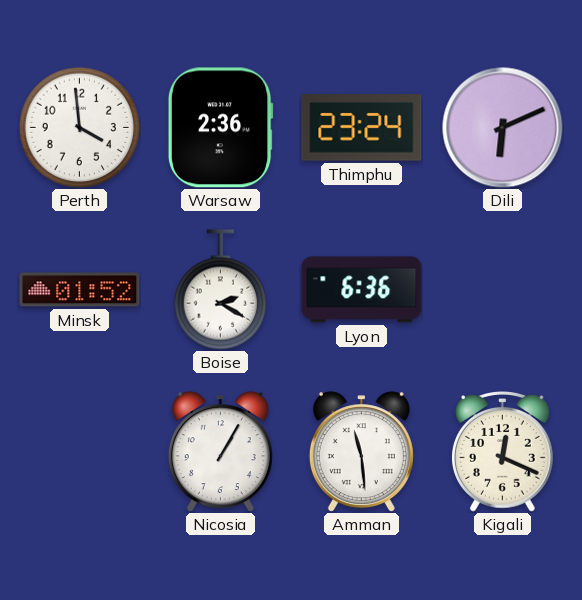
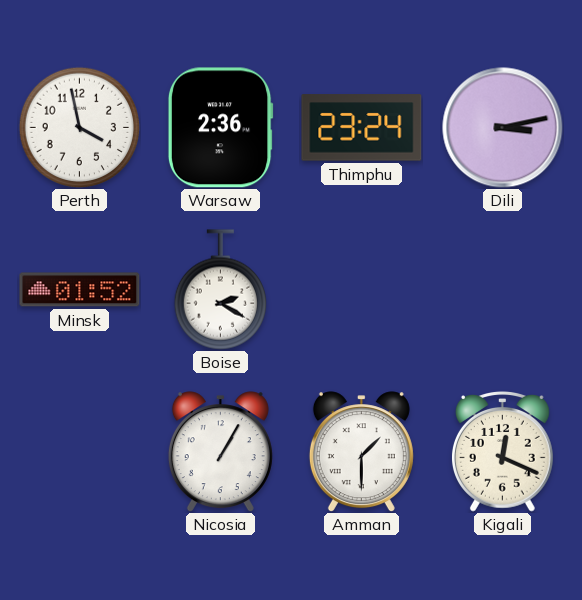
Perth: 3:59 -> 3:58
Dili: 6:11 -> 3:13
Lyon: 6:36 -> none
Amman: 11:29 -> 1:30
